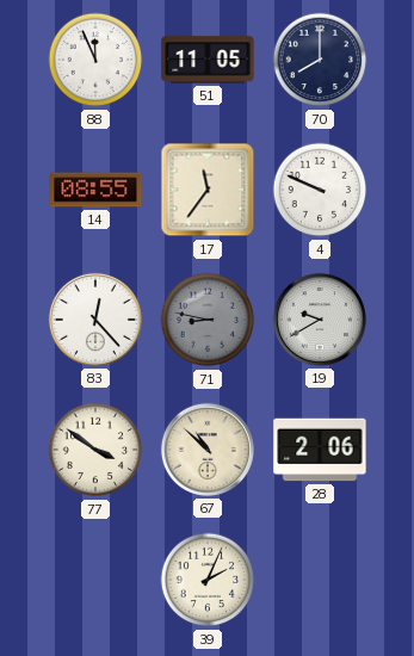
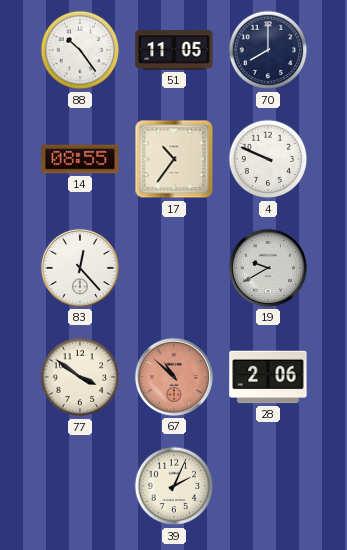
88: 11:56 -> 10:24
17: 11:36 -> 10:36
71: 8:47 -> none
67 dial: cream -> salmon
